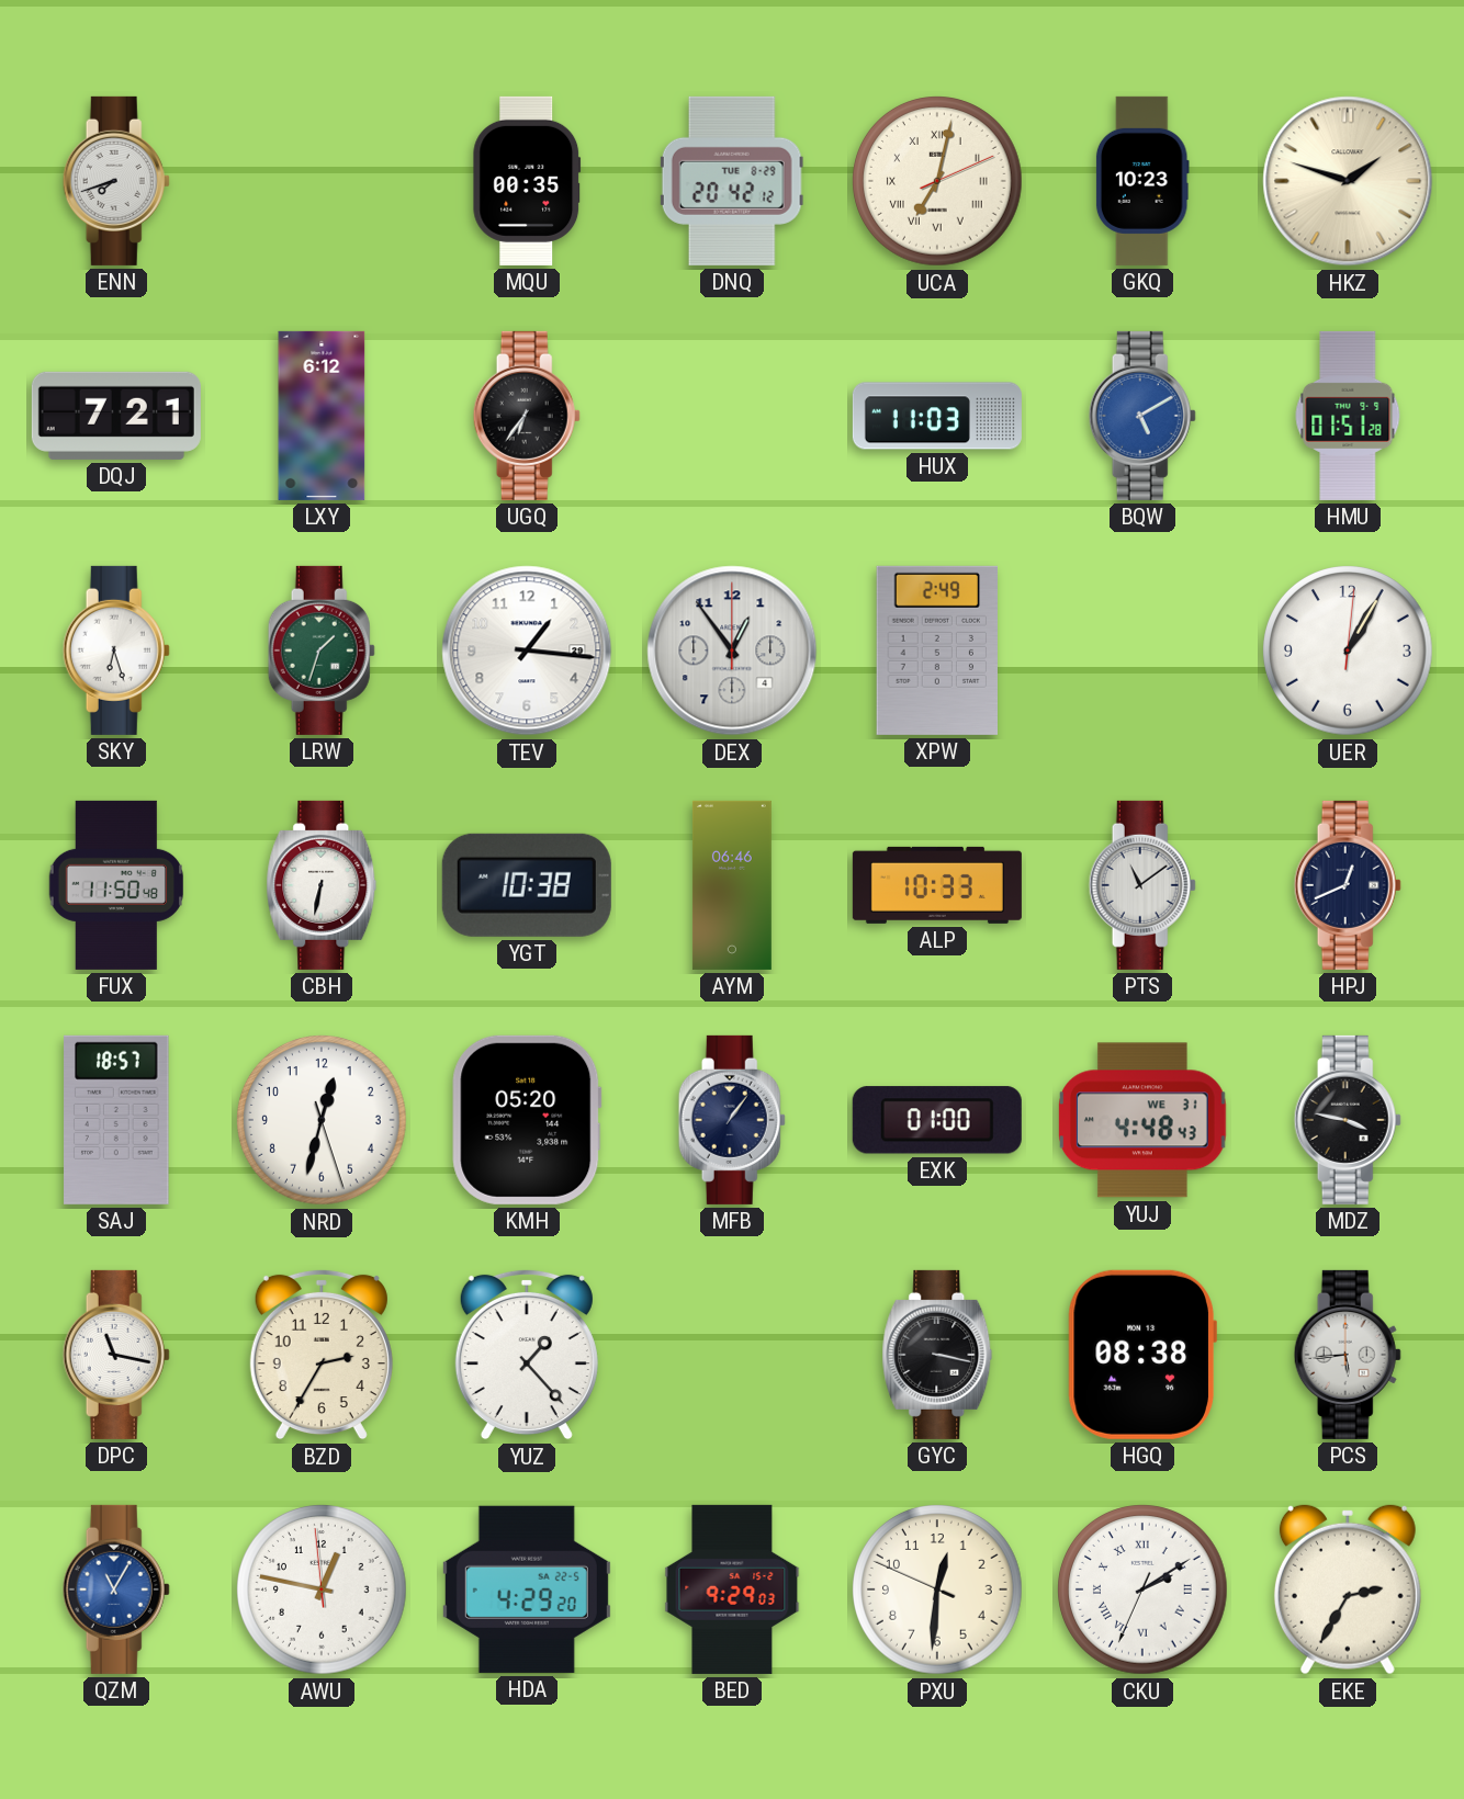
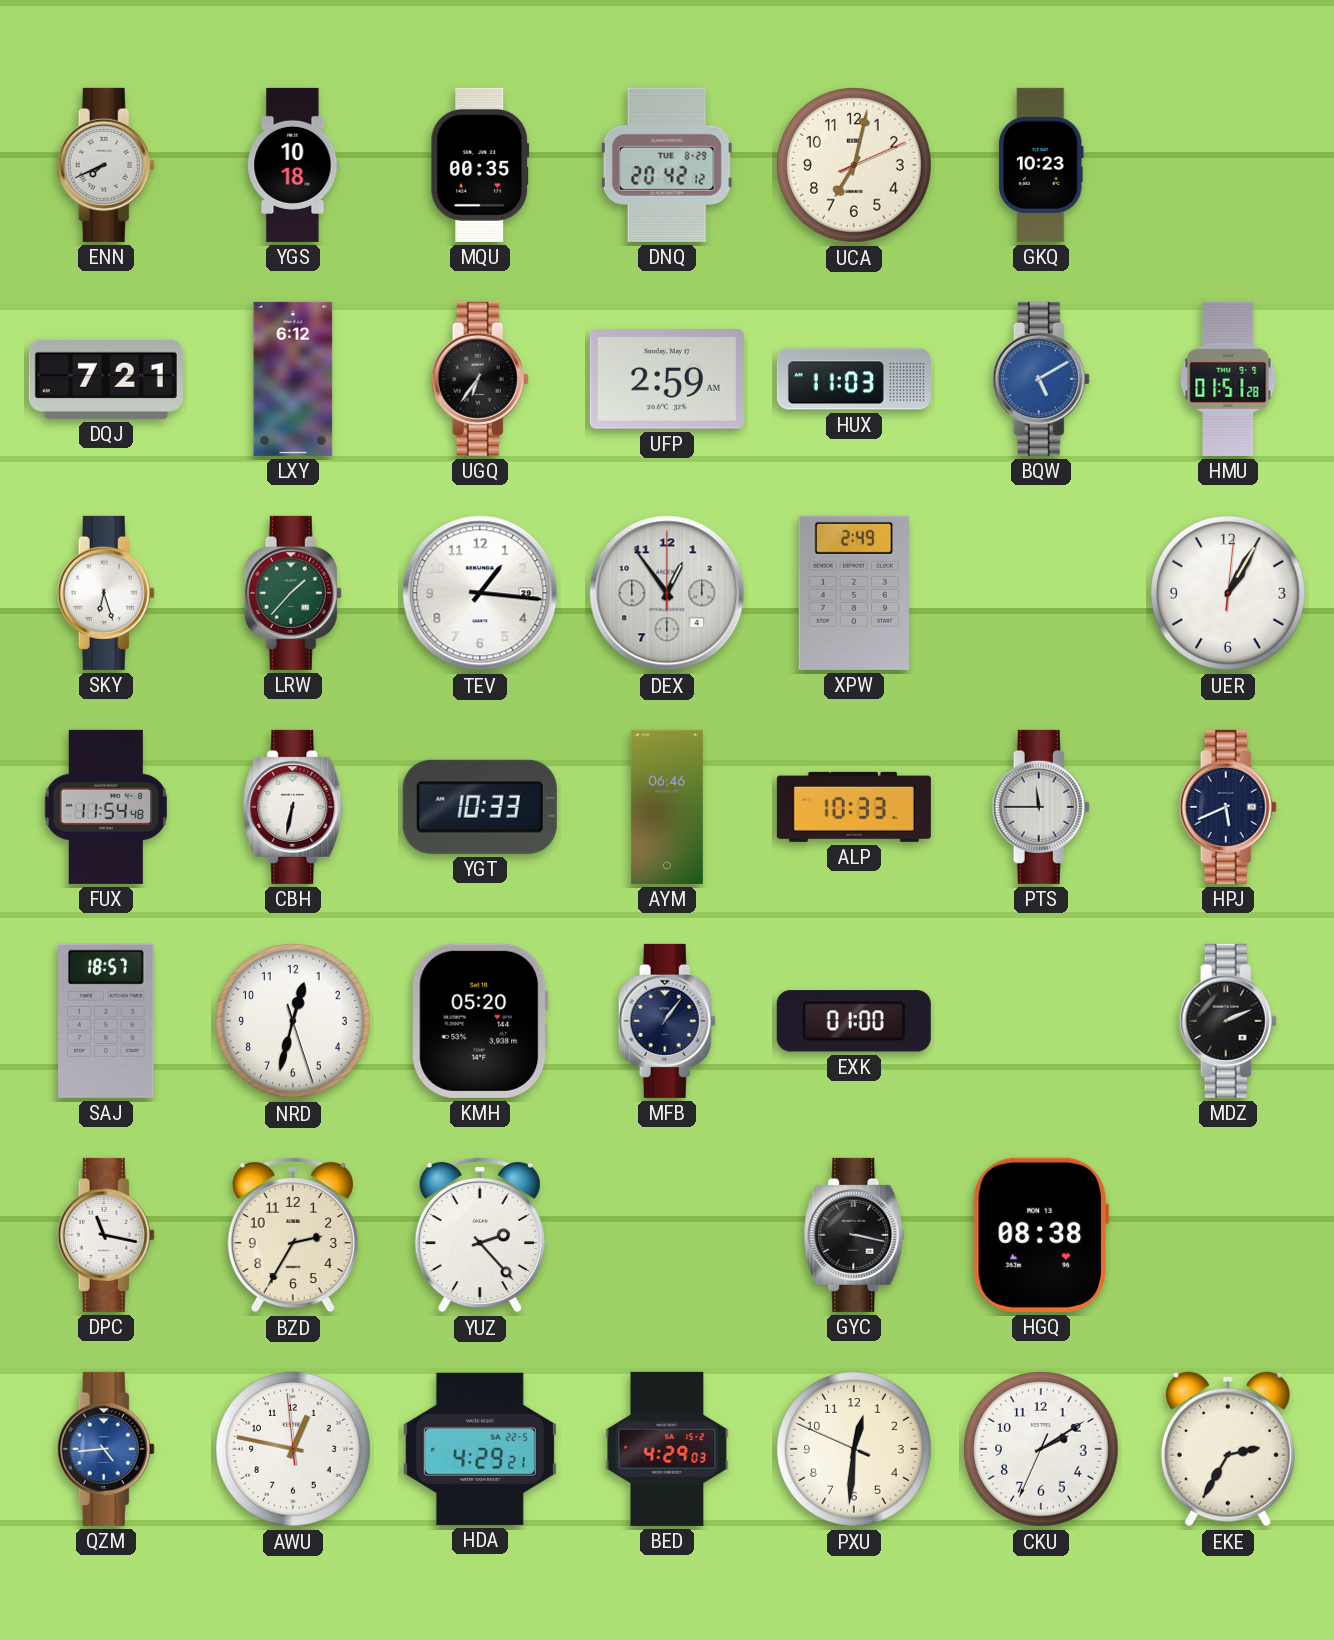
ENN: 7:42 -> 7:41
YGS: none -> 10:18
UCA numerals: Roman -> Arabic
HKZ: 1:48 -> none
UFP: none -> 2:59
LRW: 1:33 -> 1:37
FUX: 11:50 -> 11:54
YGT: 10:38 -> 10:33
PTS: 11:09 -> 11:45
HPJ: 12:41 -> 5:41
YUJ: 4:48 -> none
MDZ: 3:47 -> 2:11
YUZ: 1:23 -> 2:23
PCS: 5:44 -> none
QZM: 11:05 -> 4:44
HDA: 4:29:20 -> 4:29:21
BED: 9:29 -> 4:29
CKU numerals: Roman -> Arabic
